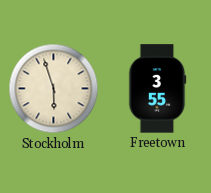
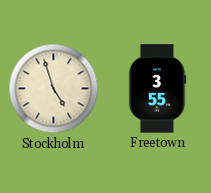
Stockholm: 5:57 -> 4:57
